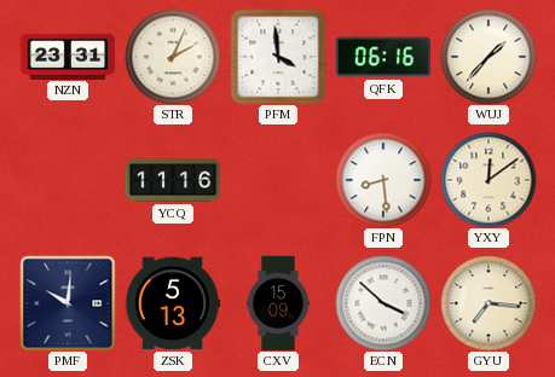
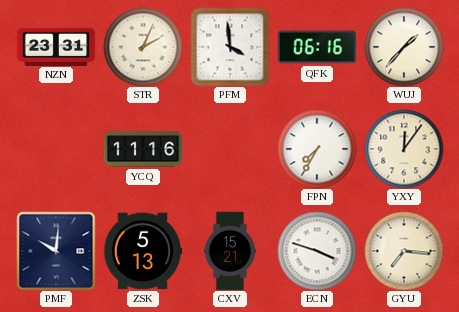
FPN: 8:29 -> 7:35
YXY: 12:09 -> 12:06
CXV: 15:09 -> 15:21
ECN: 3:52 -> 3:48
